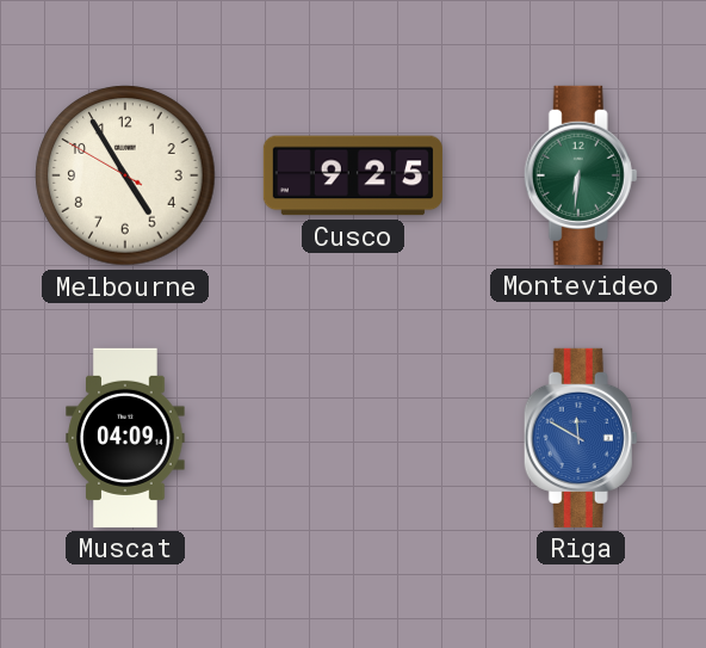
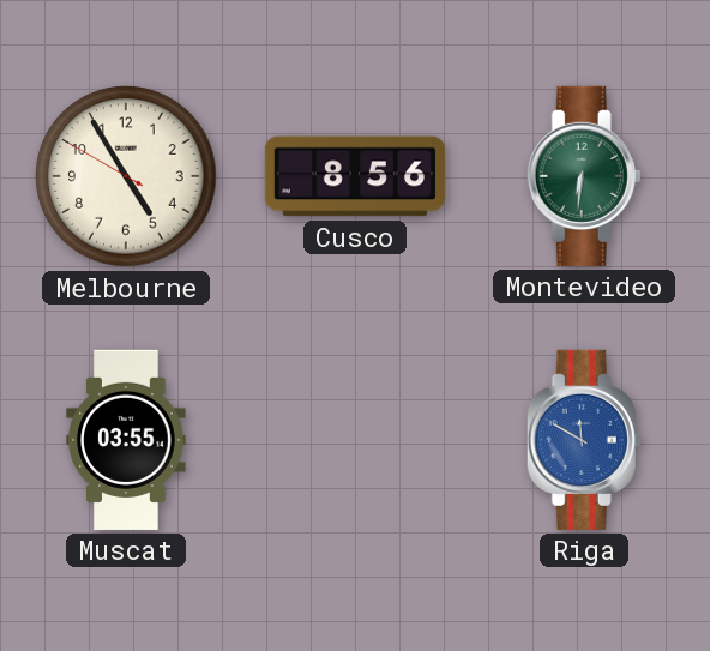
Cusco: 9:25 -> 8:56
Muscat: 04:09 -> 03:55
